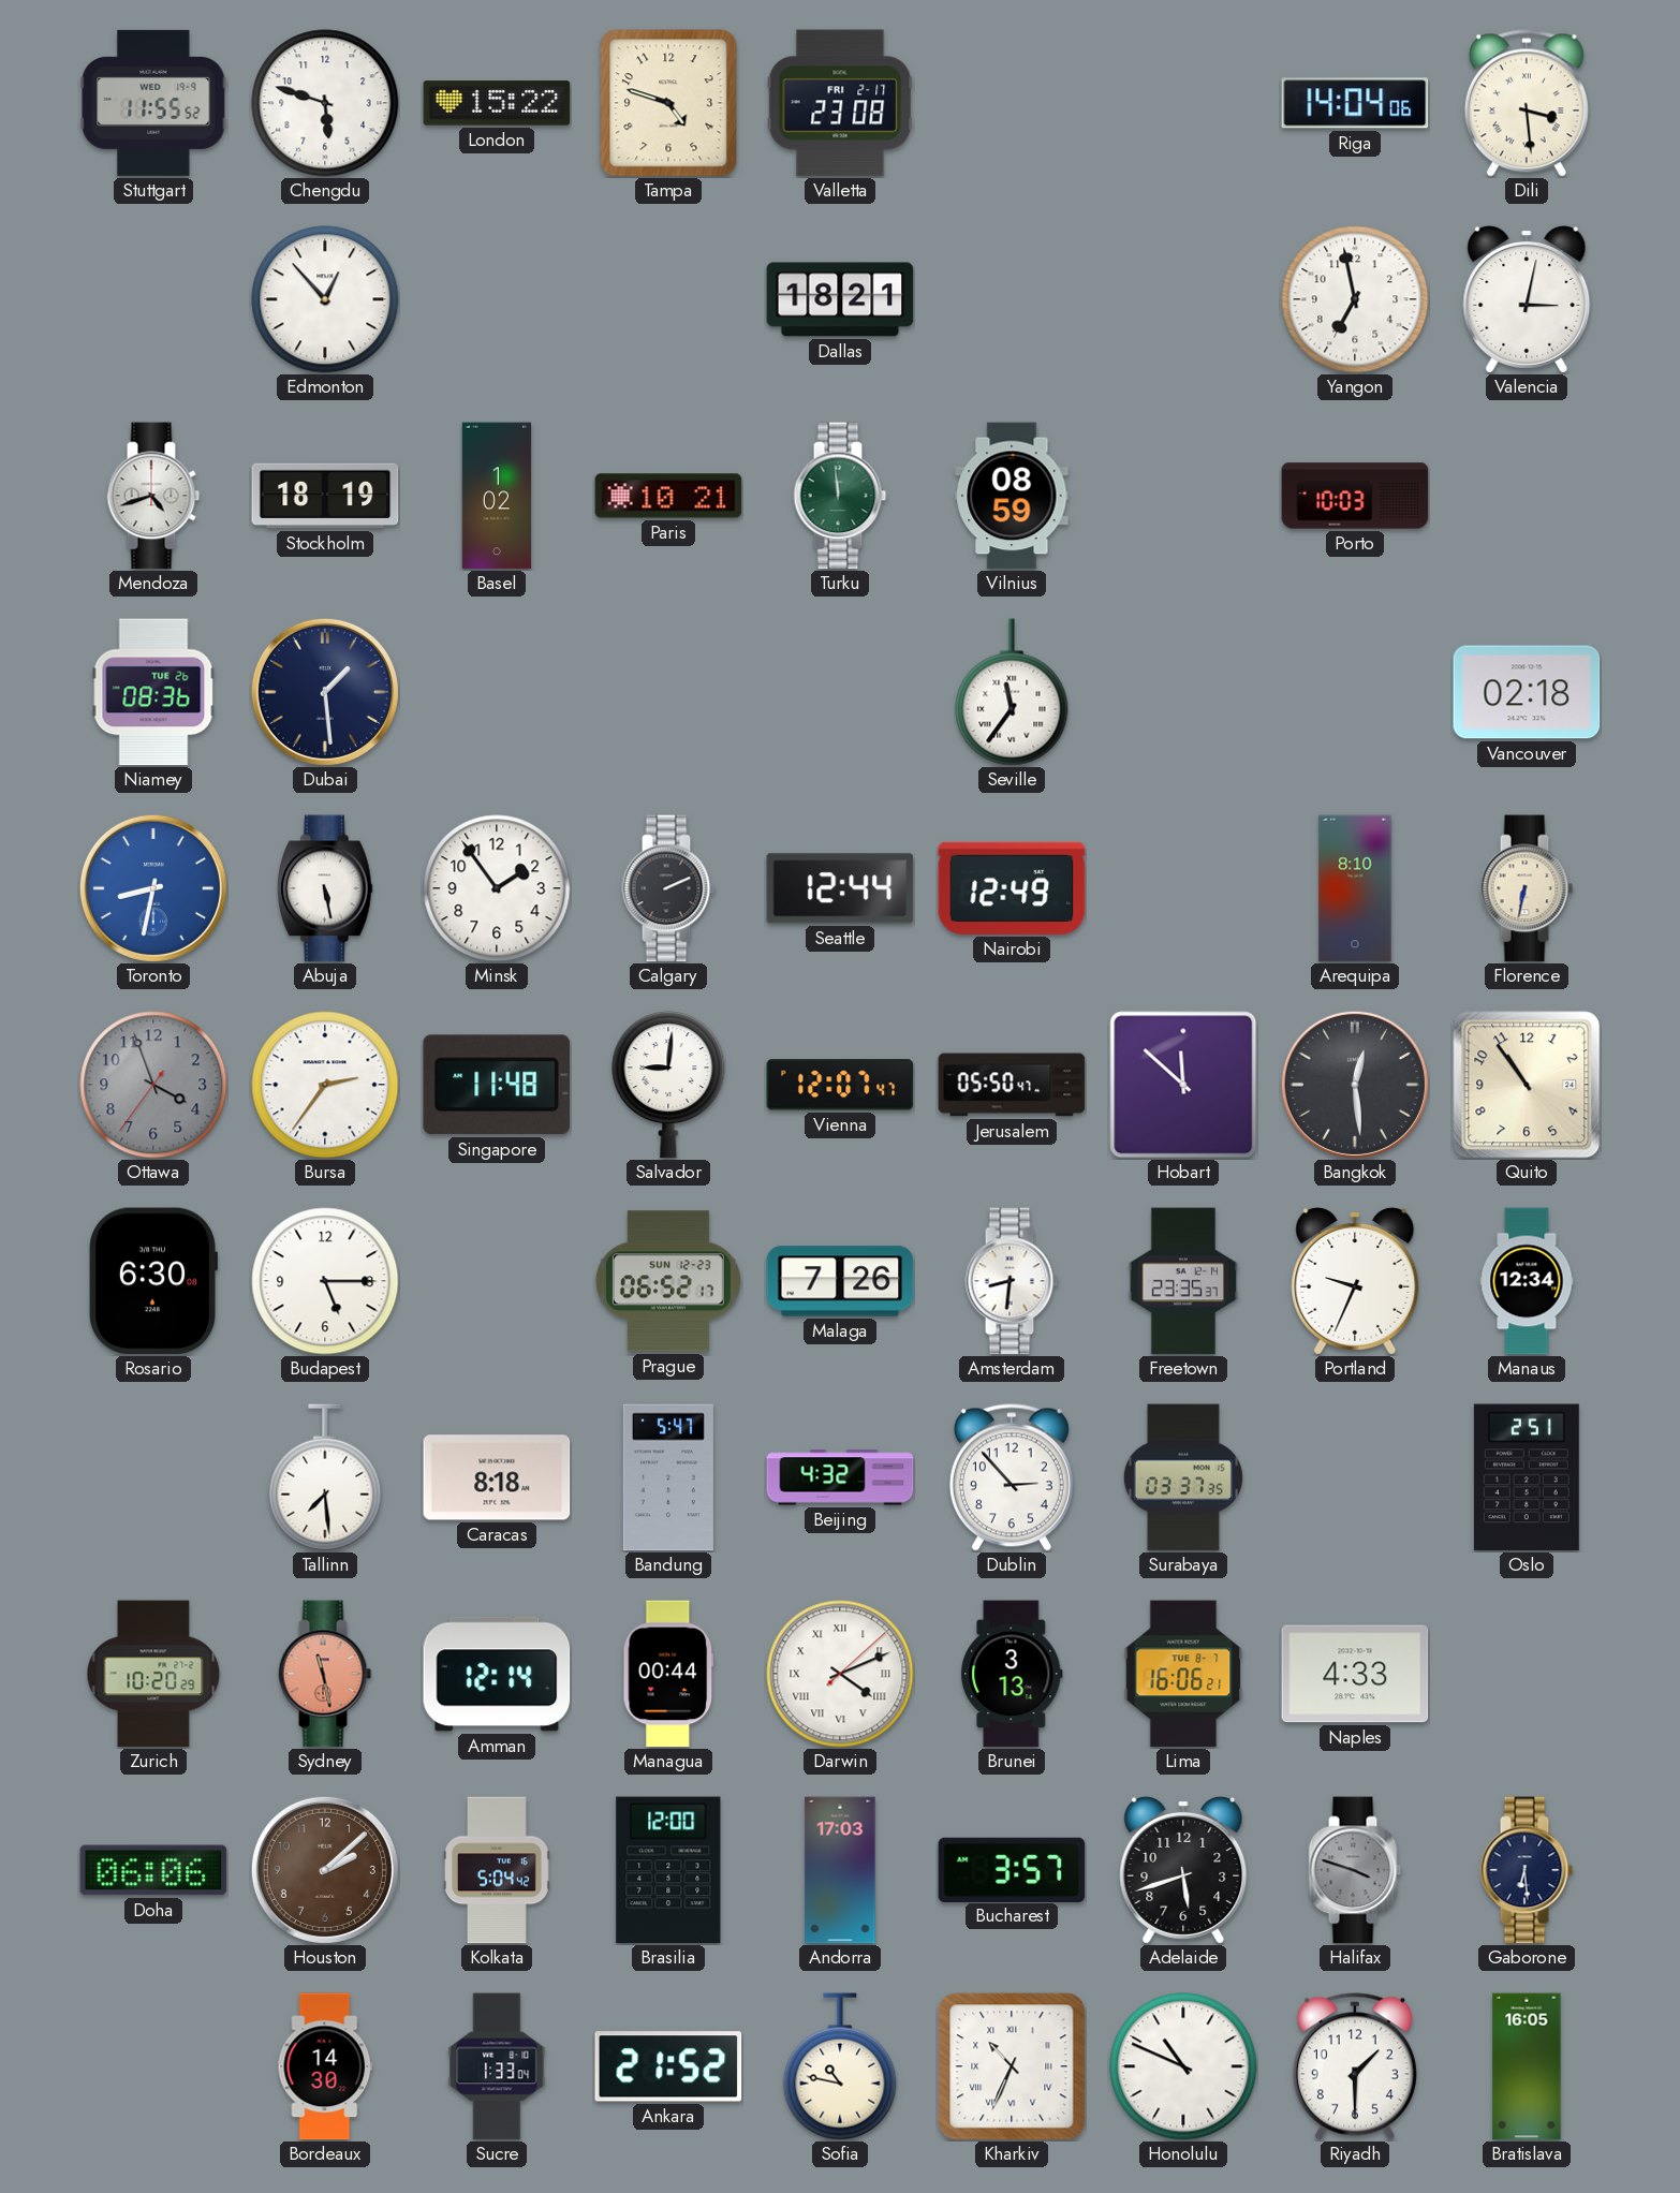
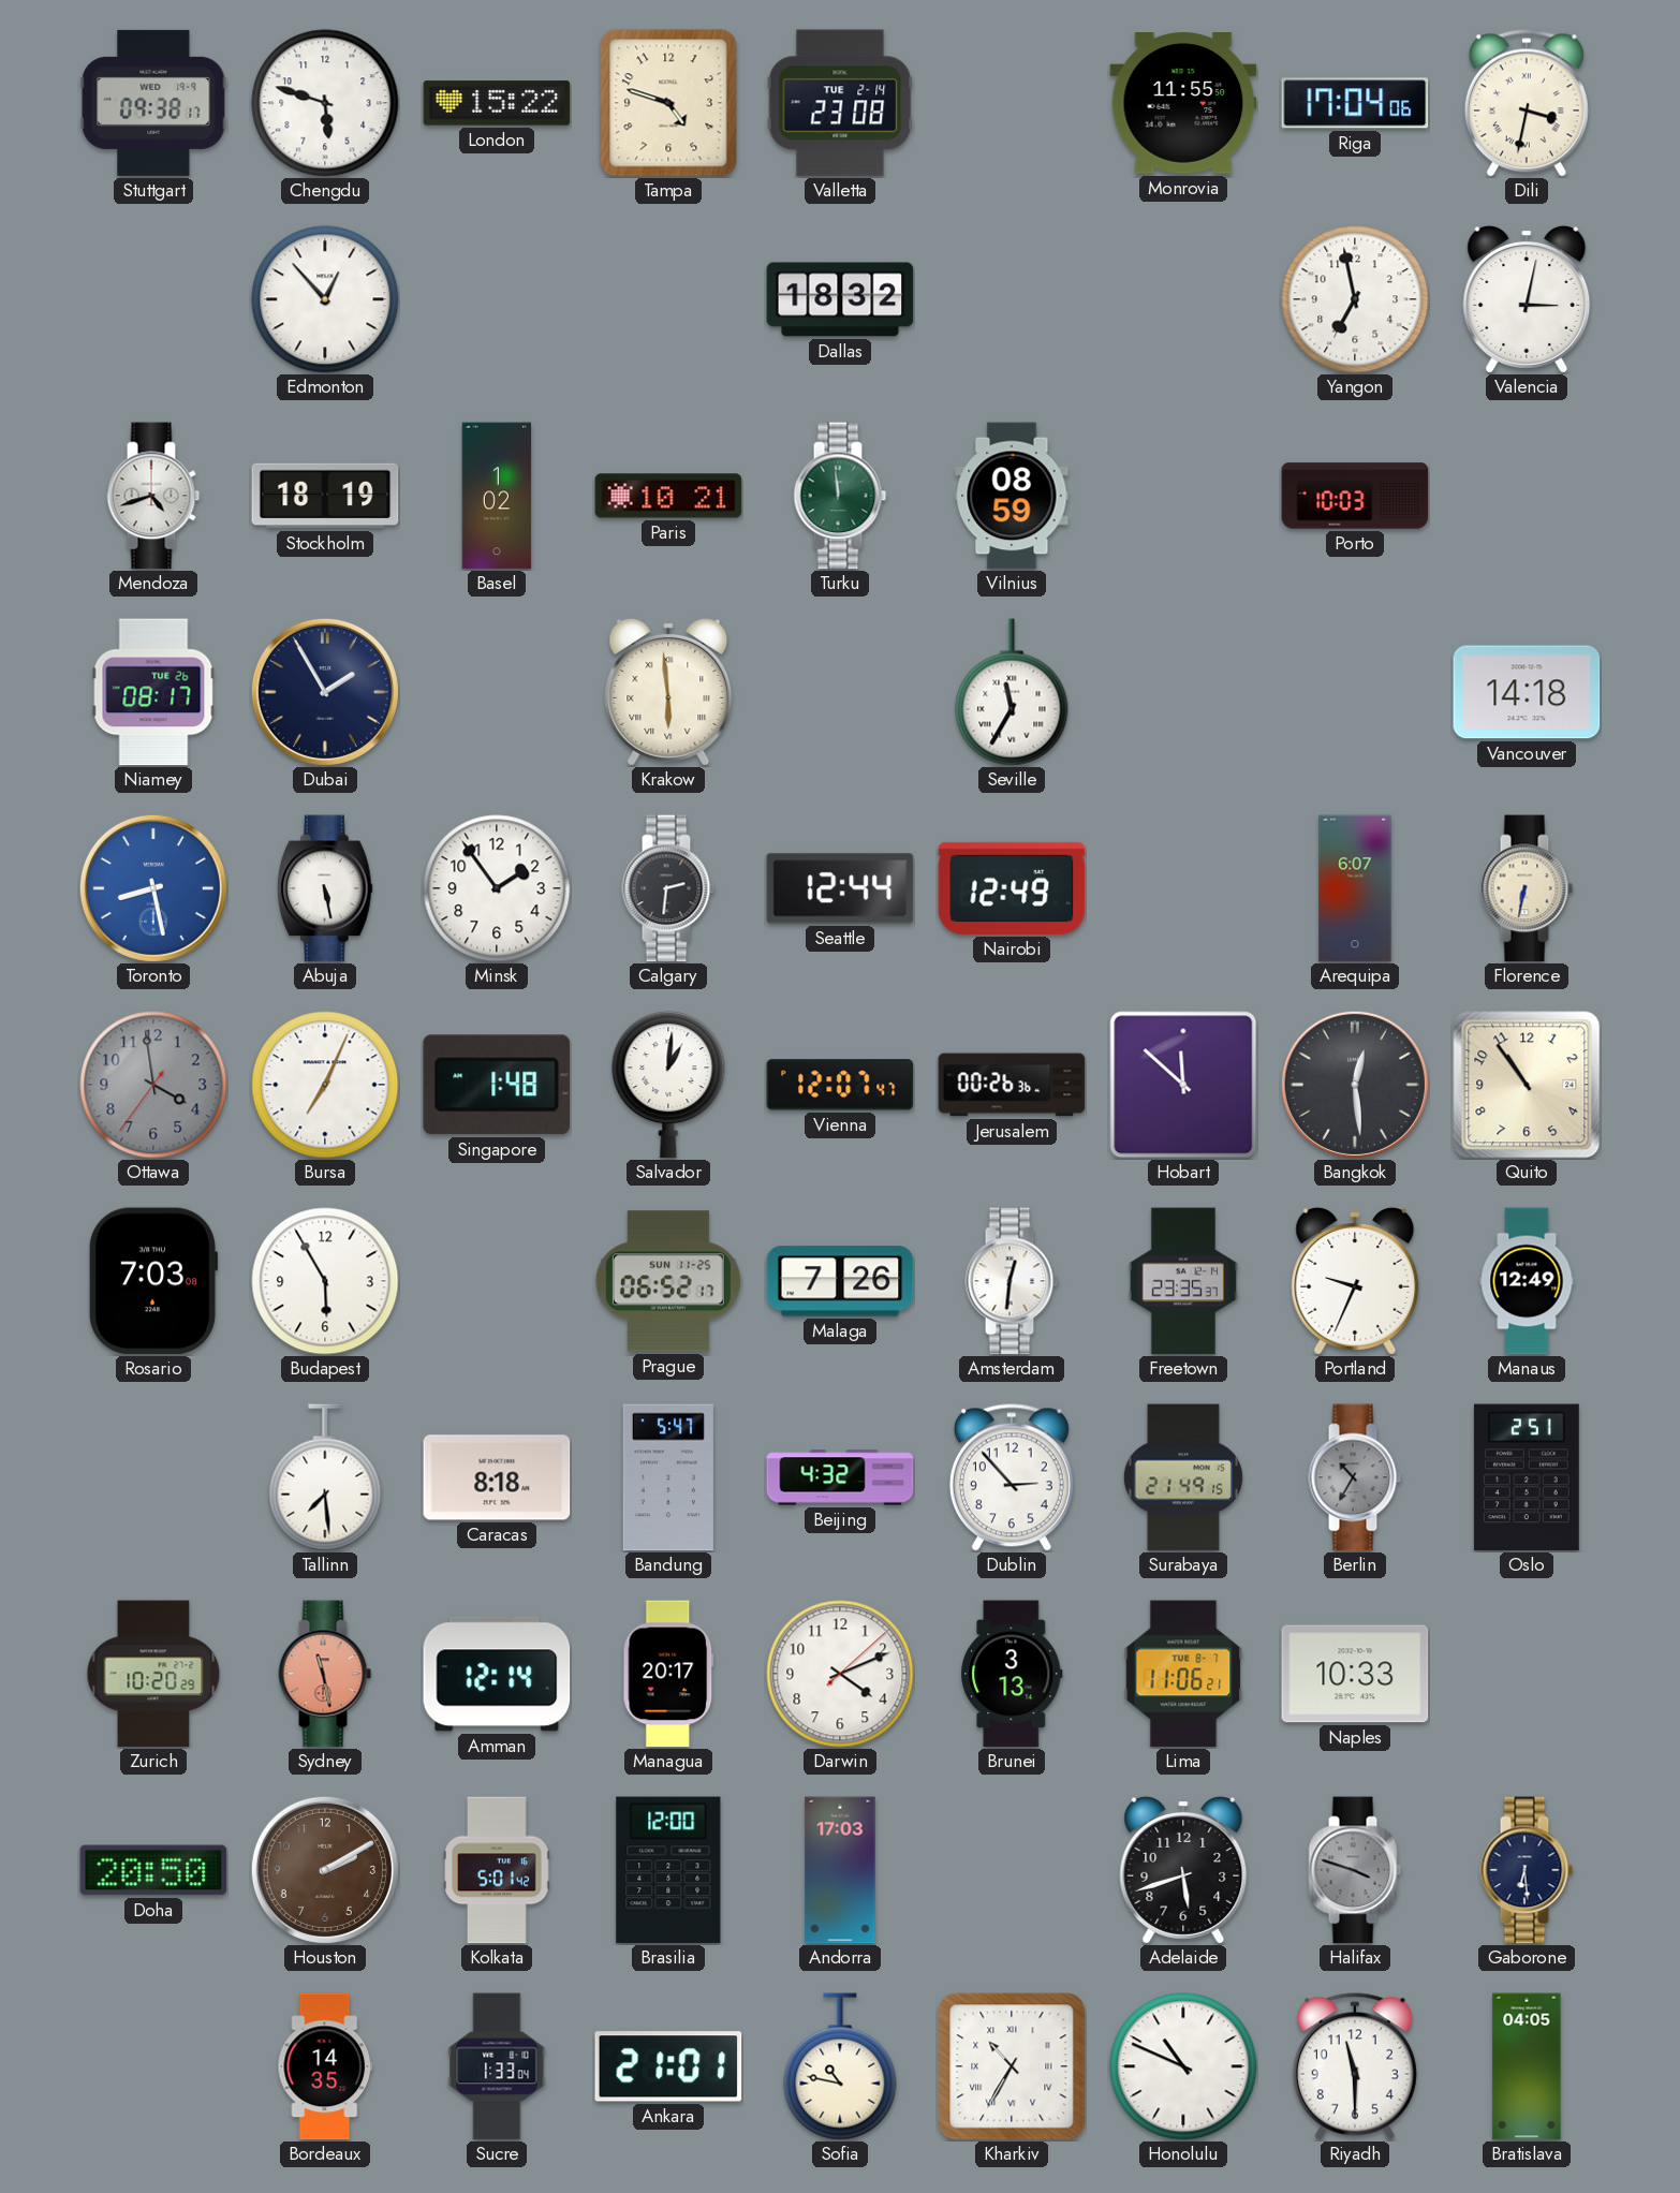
Stuttgart: 11:55 -> 09:38
Valletta date: FRI 2-17 -> TUE 2-14
Monrovia: none -> 11:55
Riga: 14:04 -> 17:04
Dili: 3:29 -> 3:32
Dallas: 18:21 -> 18:32
Niamey: 08:36 -> 08:17
Dubai: 1:29 -> 1:55
Krakow: none -> 5:59
Seville: 11:36 -> 11:35
Vancouver: 02:18 -> 14:18
Toronto: 8:32 -> 8:28
Calgary: 2:11 -> 2:31
Arequipa: 8:10 -> 6:07
Ottawa: 3:56 -> 3:58
Bursa: 2:36 -> 7:04
Singapore: 11:48 -> 1:48
Salvador: 9:01 -> 1:01
Jerusalem: 05:50 -> 00:26
Rosario: 6:30 -> 7:03
Budapest: 5:15 -> 5:55
Prague date: SUN 12-23 -> SUN 11-25
Amsterdam: 8:31 -> 12:31
Manaus: 12:34 -> 12:49
Surabaya: 03:37 -> 21:49
Berlin: none -> 10:35
Managua: 00:44 -> 20:17
Darwin numerals: Roman -> Arabic
Lima: 16:06 -> 11:06
Naples: 4:33 -> 10:33
Doha: 06:06 -> 20:50
Houston: 2:08 -> 2:10
Kolkata: 5:04 -> 5:01
Bucharest: 3:57 -> none
Bordeaux: 14:30 -> 14:35
Ankara: 21:52 -> 21:01
Kharkiv: 10:34 -> 10:35
Riyadh: 1:30 -> 11:30
Bratislava: 16:05 -> 04:05
